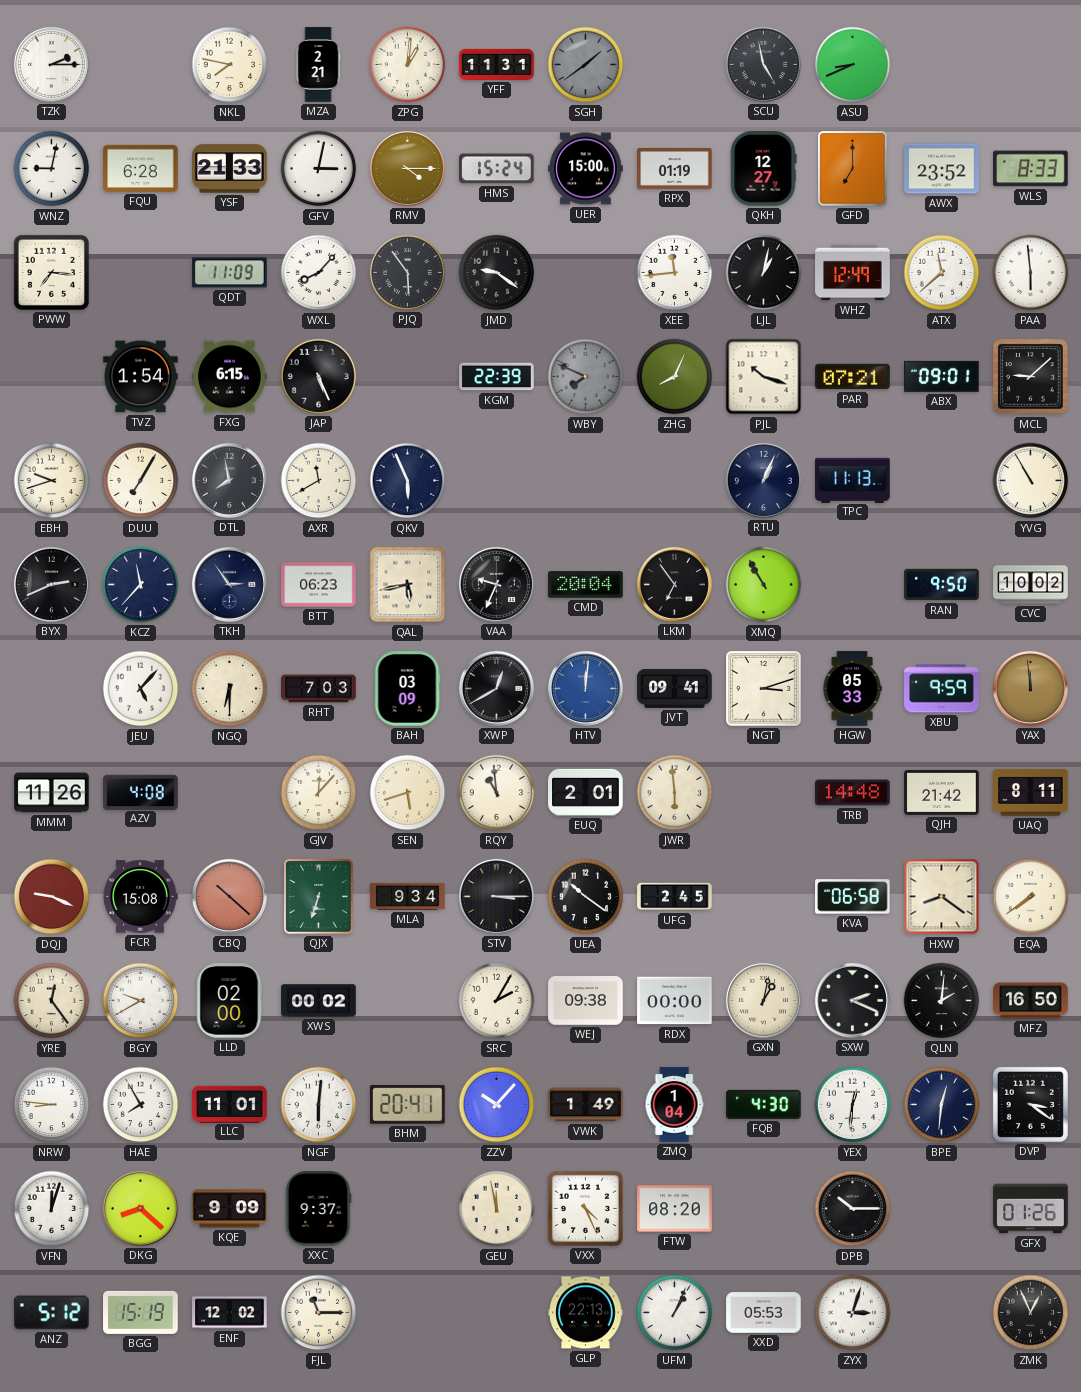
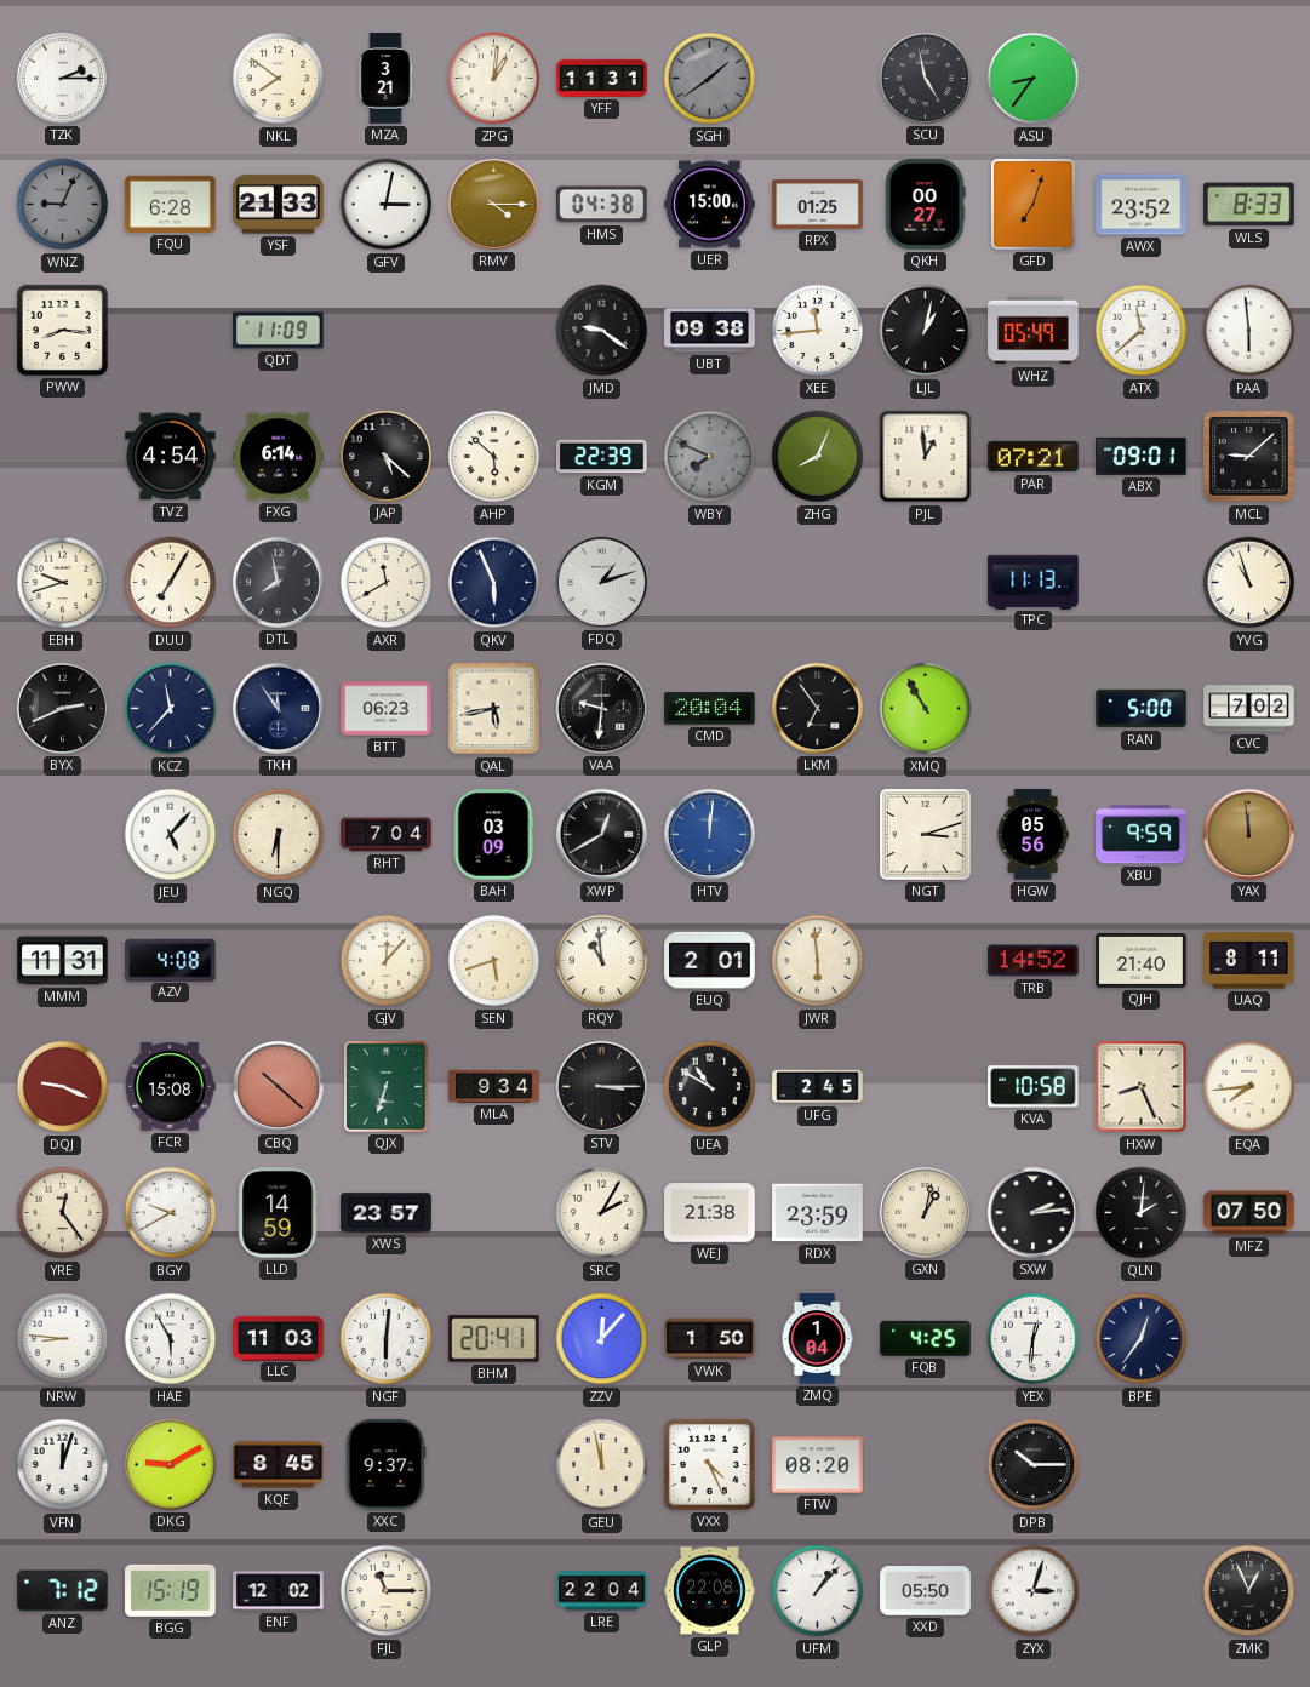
NKL: 7:47 -> 7:51
MZA: 2:21 -> 3:21
ASU: 8:41 -> 8:36
WNZ: 9:02 -> 9:04
WNZ dial: white -> grey
HMS: 15:24 -> 04:38
RPX: 01:19 -> 01:25
QKH: 12:27 -> 00:27
GFD: 7:00 -> 7:03
PWW: 7:16 -> 8:16
WXL: 8:07 -> none
PJQ: 5:54 -> none
UBT: none -> 09:38
WHZ: 12:49 -> 05:49
TVZ: 1:54 -> 4:54
FXG: 6:15 -> 6:14
JAP: 5:26 -> 5:22
AHP: none -> 5:52
PJL: 10:18 -> 12:59
FDQ: none -> 1:12
RTU: 1:04 -> none
YVG: 10:55 -> 10:57
TKH: 2:54 -> 11:54
VAA: 9:34 -> 9:31
RAN: 9:50 -> 5:00
CVC: 10:02 -> 7:02
RHT: 7:03 -> 7:04
JVT: 09:41 -> none
HGW: 05:33 -> 05:56
MMM: 11:26 -> 11:31
TRB: 14:48 -> 14:52
QJH: 21:42 -> 21:40
UEA: 10:21 -> 10:50
KVA: 06:58 -> 10:58
HXW: 8:21 -> 8:26
EQA: 7:39 -> 7:44
LLD: 02:00 -> 14:59
XWS: 00:02 -> 23:57
WEJ: 09:38 -> 21:38
RDX: 00:00 -> 23:59
SXW: 2:19 -> 2:14
MFZ: 16:50 -> 07:50
HAE: 7:55 -> 5:55
LLC: 11:01 -> 11:03
ZZV: 10:07 -> 12:07
VWK: 1:49 -> 1:50
FQB: 4:30 -> 4:25
BPE: 12:31 -> 12:36
DVP: 3:21 -> none
DKG: 8:22 -> 9:10
KQE: 9:09 -> 8:45
GFX: 01:26 -> none
ANZ: 5:12 -> 7:12
LRE: none -> 22:04
GLP: 22:13 -> 22:08
UFM: 1:04 -> 1:07
XXD: 05:53 -> 05:50
